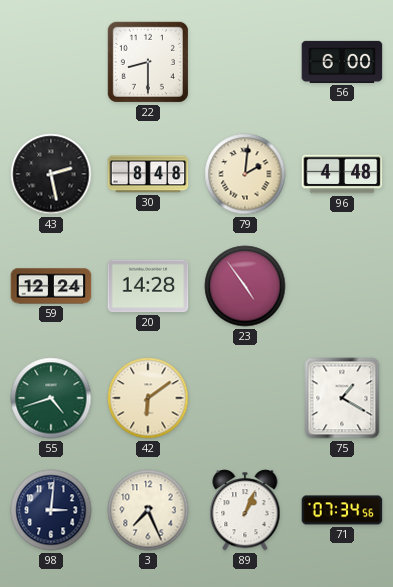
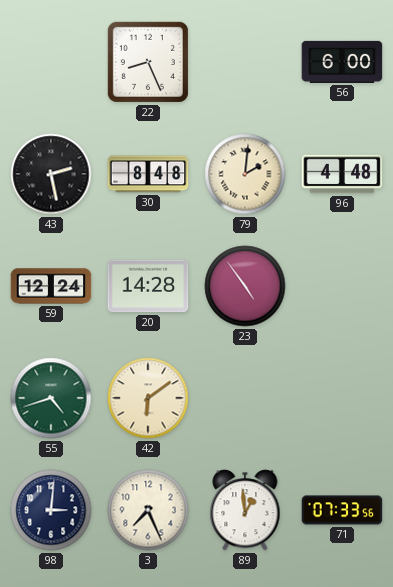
22: 8:30 -> 8:26
75: 1:20 -> none
89: 1:04 -> 12:59
71: 07:34 -> 07:33
